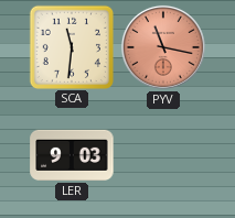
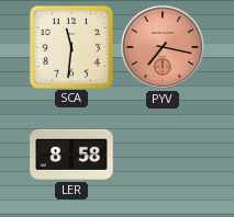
PYV: 11:17 -> 7:17
LER: 9:03 -> 8:58
